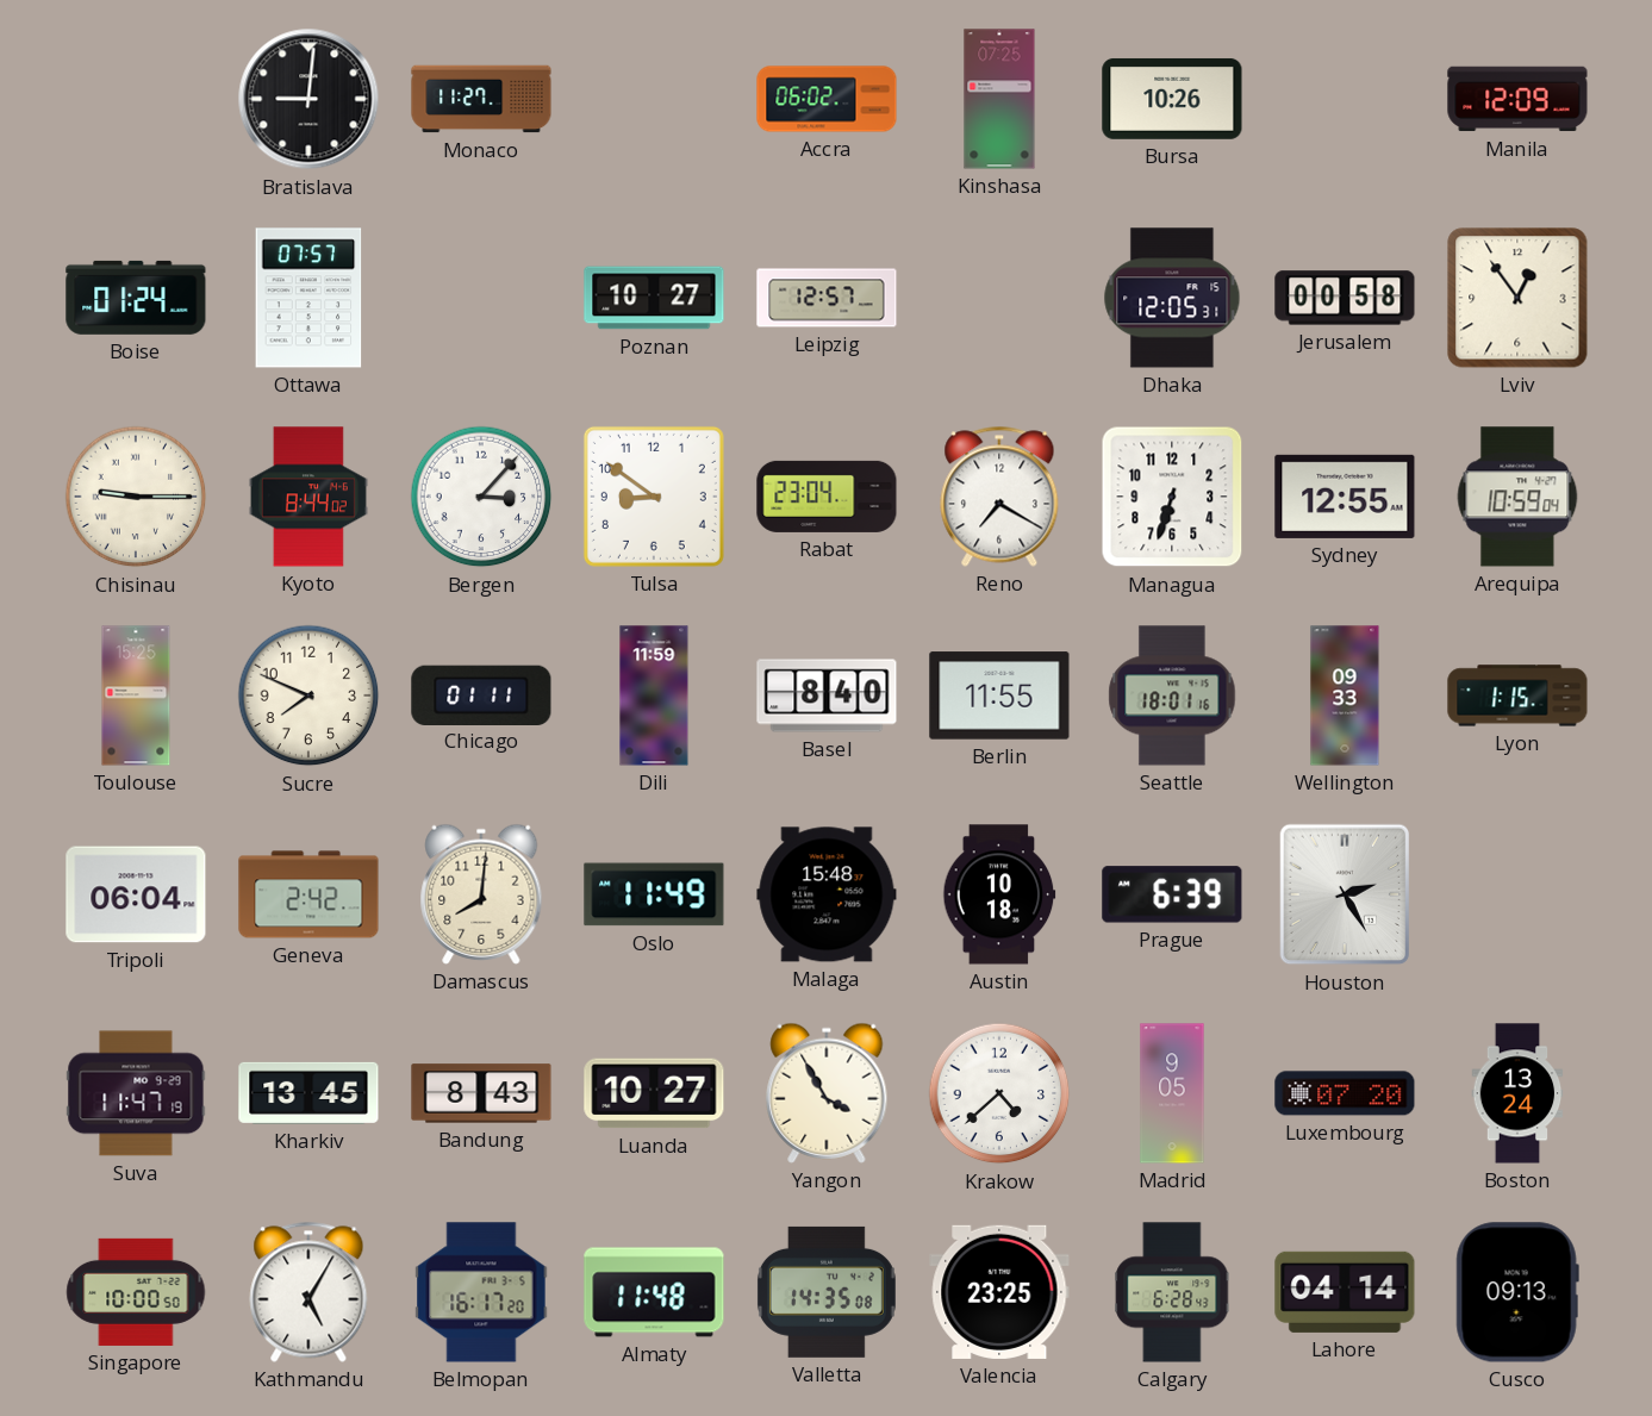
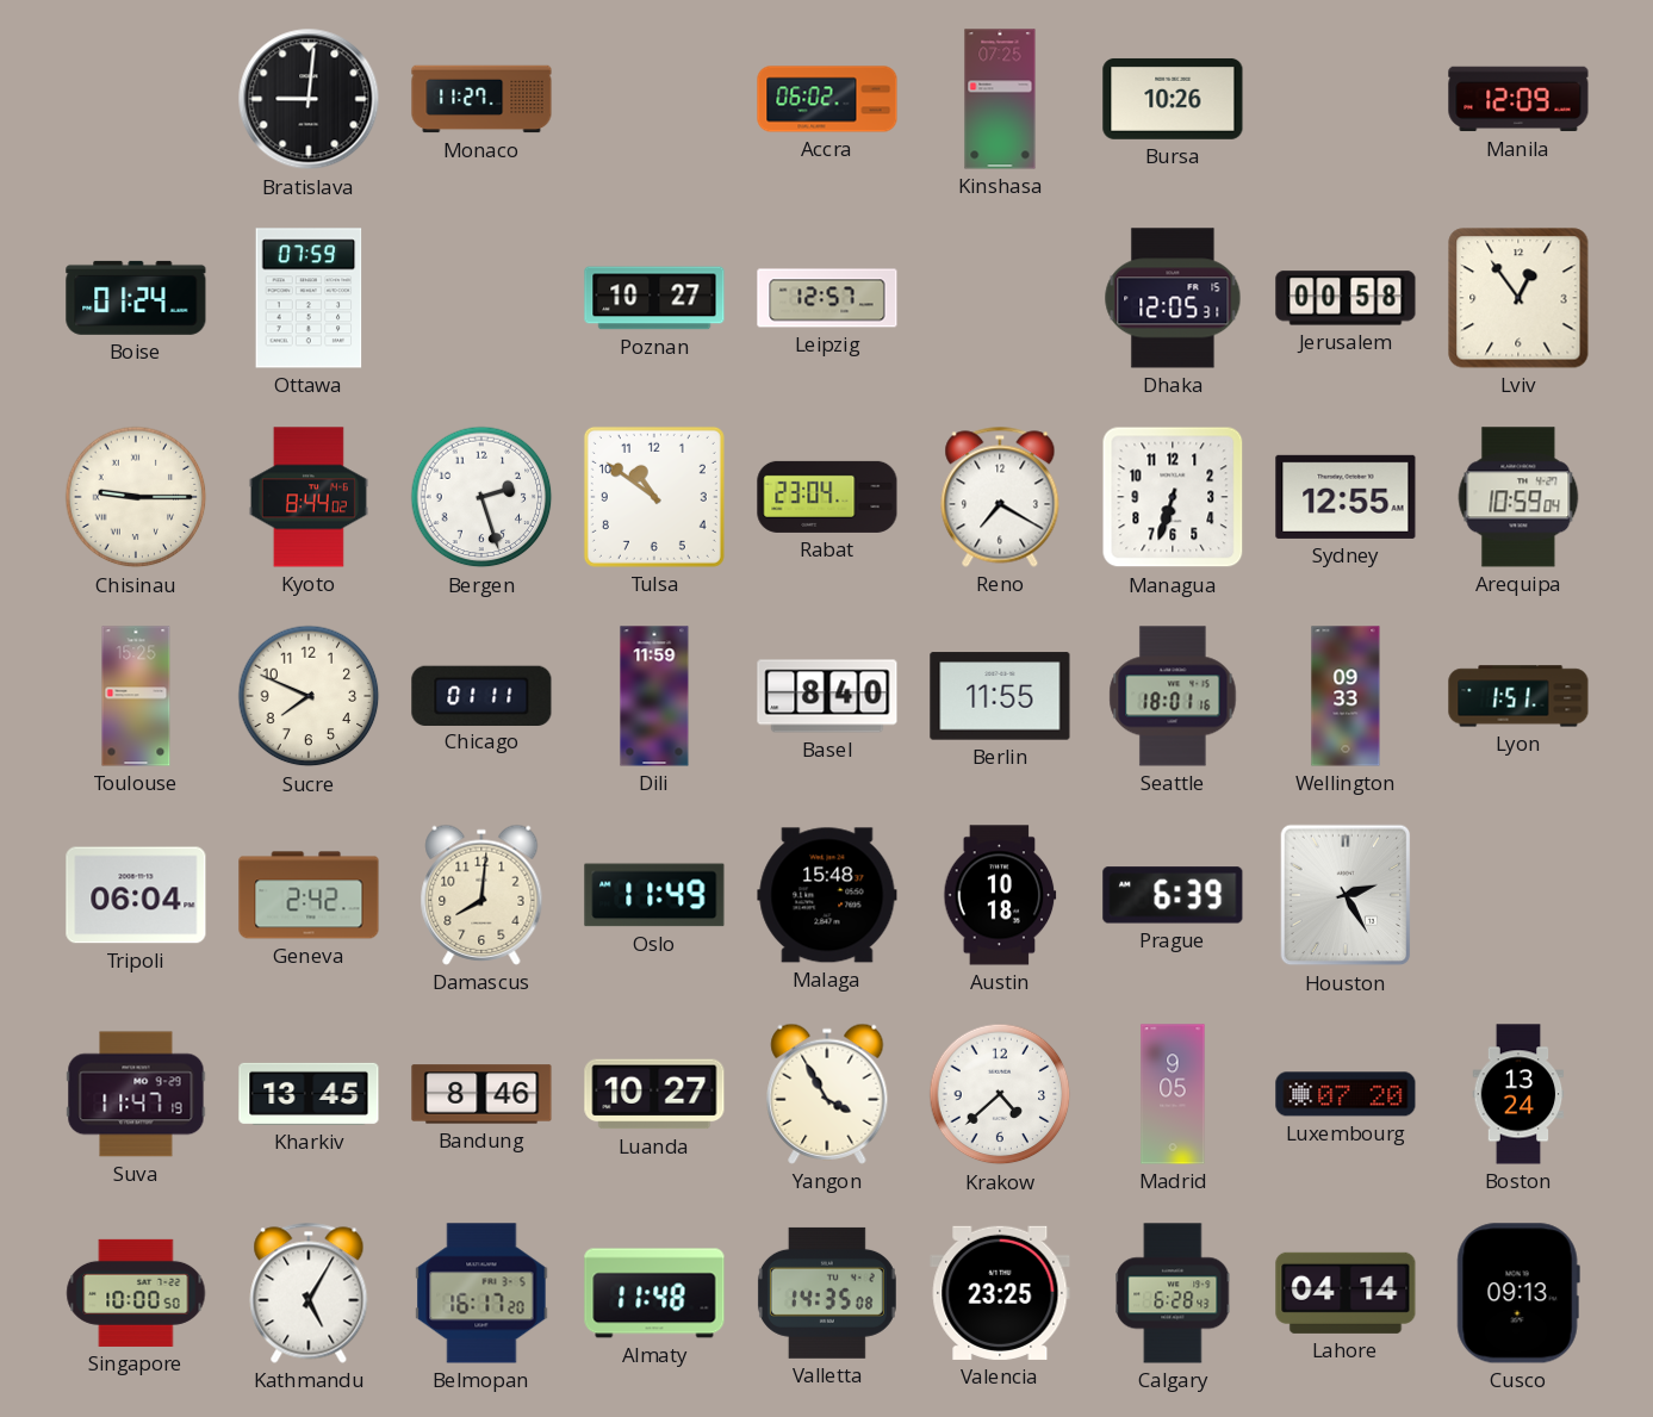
Ottawa: 07:57 -> 07:59
Bergen: 3:07 -> 2:27
Tulsa: 8:51 -> 10:51
Lyon: 1:15 -> 1:51
Bandung: 8:43 -> 8:46
